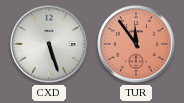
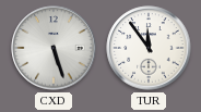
TUR dial: salmon -> white
